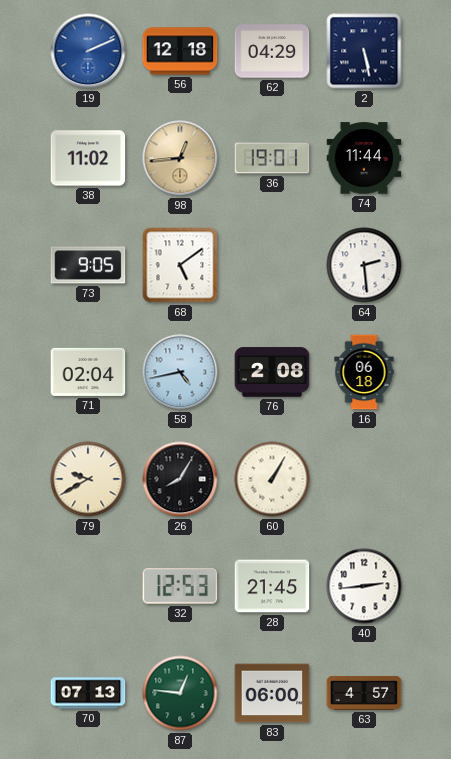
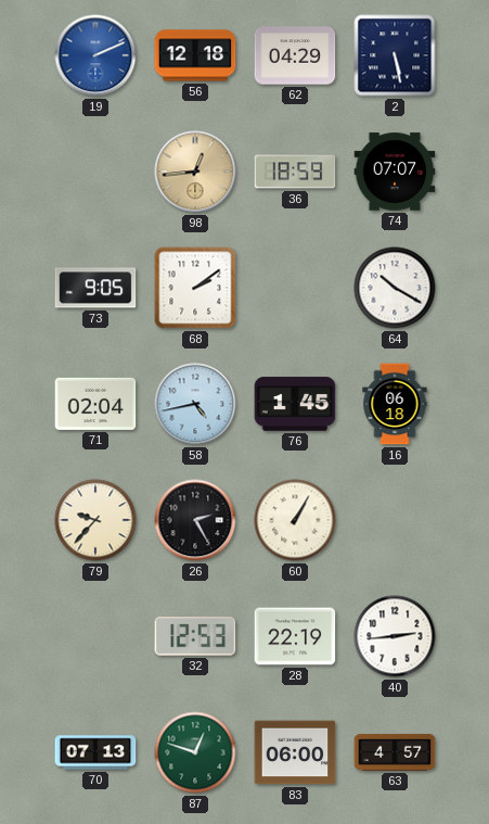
38: 11:02 -> none
36: 19:01 -> 18:59
74: 11:44 -> 07:07
68: 5:09 -> 2:09
64: 2:29 -> 10:20
76: 2:08 -> 1:45
79: 9:40 -> 9:37
26: 8:05 -> 2:25
28: 21:45 -> 22:19
87: 12:46 -> 12:48
